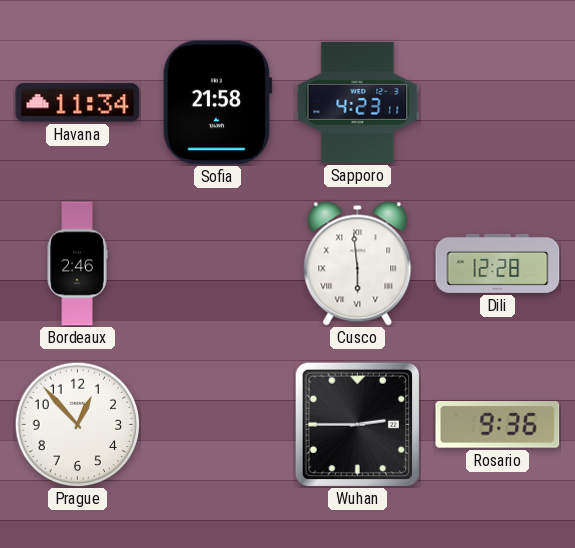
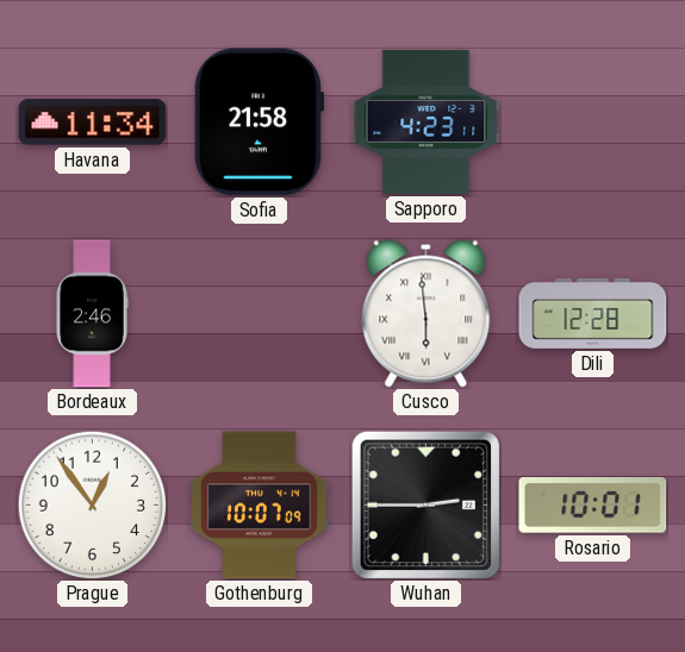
Prague: 12:53 -> 12:54
Gothenburg: none -> 10:07
Rosario: 9:36 -> 10:01
